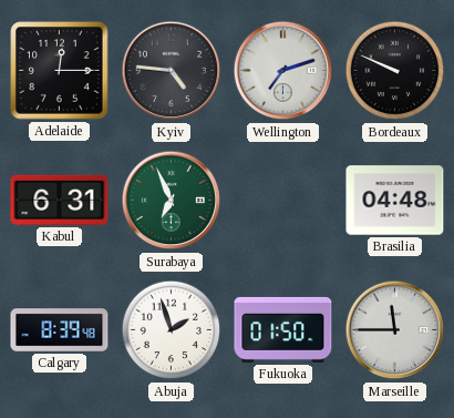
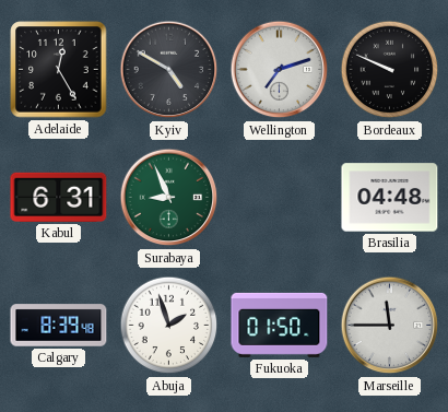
Adelaide: 12:15 -> 12:25
Kyiv: 4:46 -> 4:50
Surabaya: 6:56 -> 8:56
